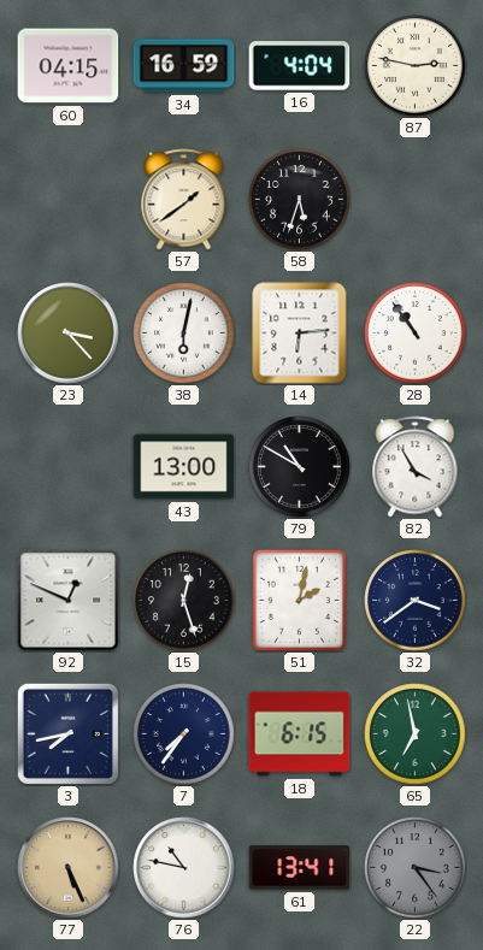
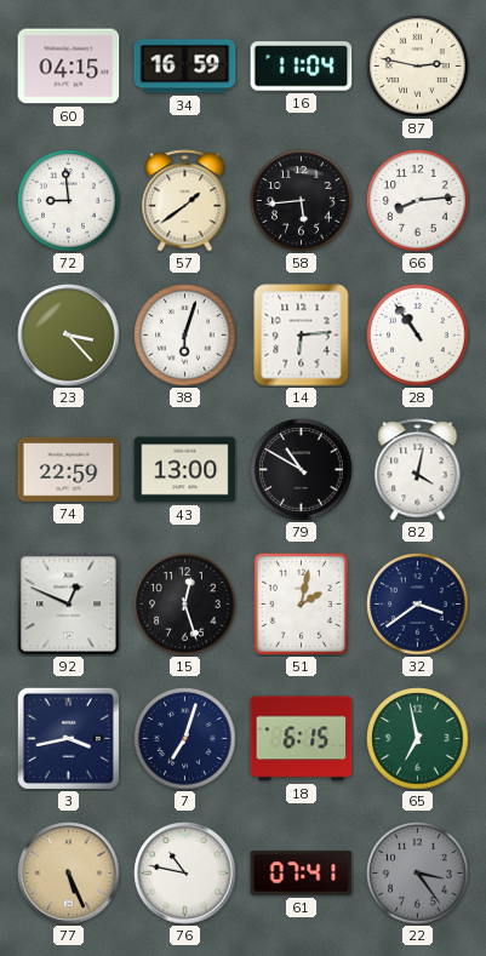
16: 4:04 -> 11:04
72: none -> 8:59
58: 5:33 -> 5:44
66: none -> 8:14
38: 6:02 -> 6:03
74: none -> 22:59
82: 3:55 -> 4:02
3: 7:43 -> 3:43
7: 7:36 -> 7:03
61: 13:41 -> 07:41
